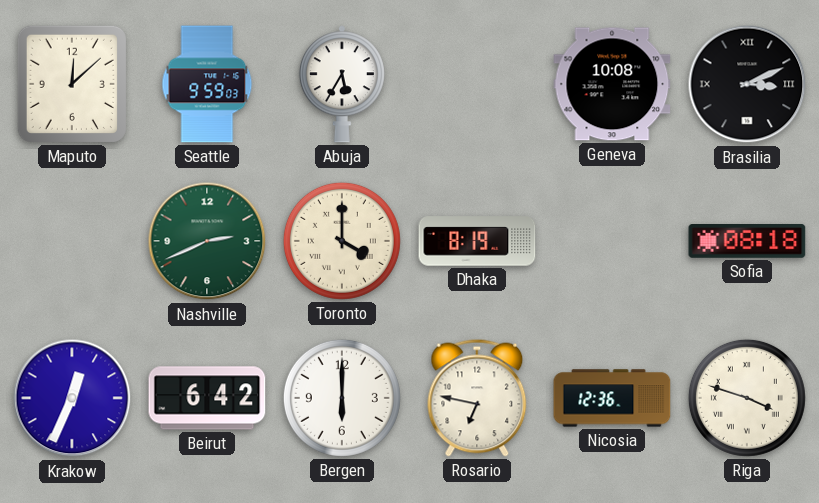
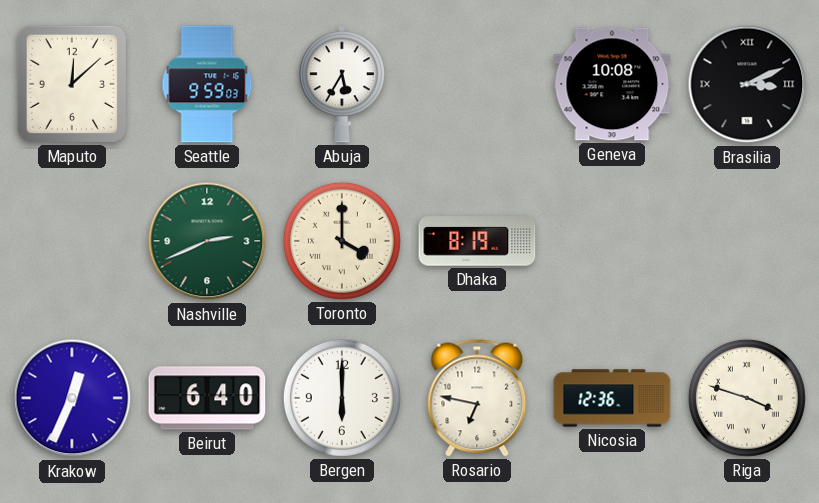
Sofia: 08:18 -> none
Beirut: 6:42 -> 6:40
